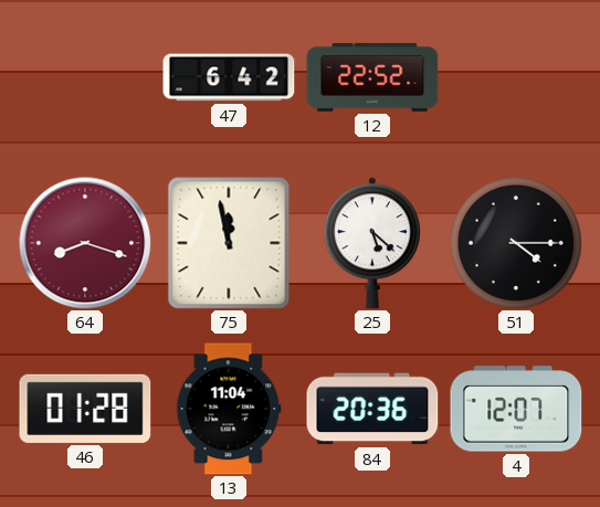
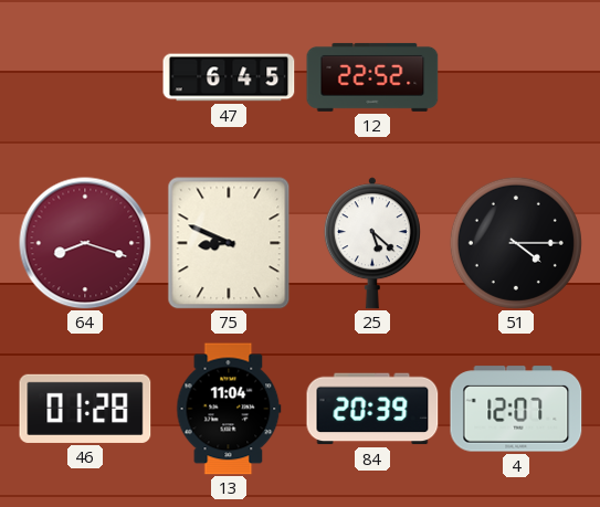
47: 6:42 -> 6:45
75: 11:58 -> 8:49
84: 20:36 -> 20:39
